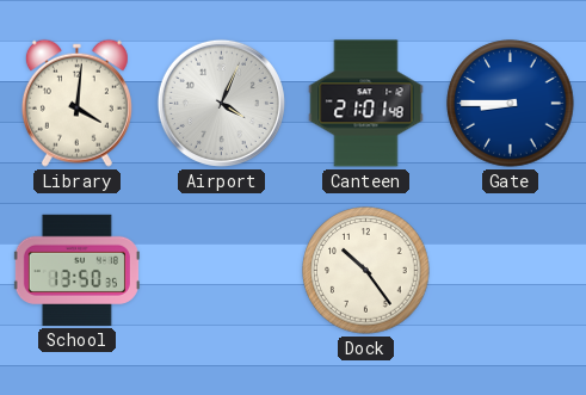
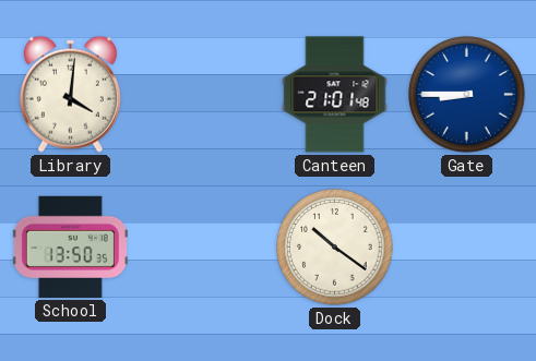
Airport: 4:04 -> none
Dock: 10:24 -> 10:21
